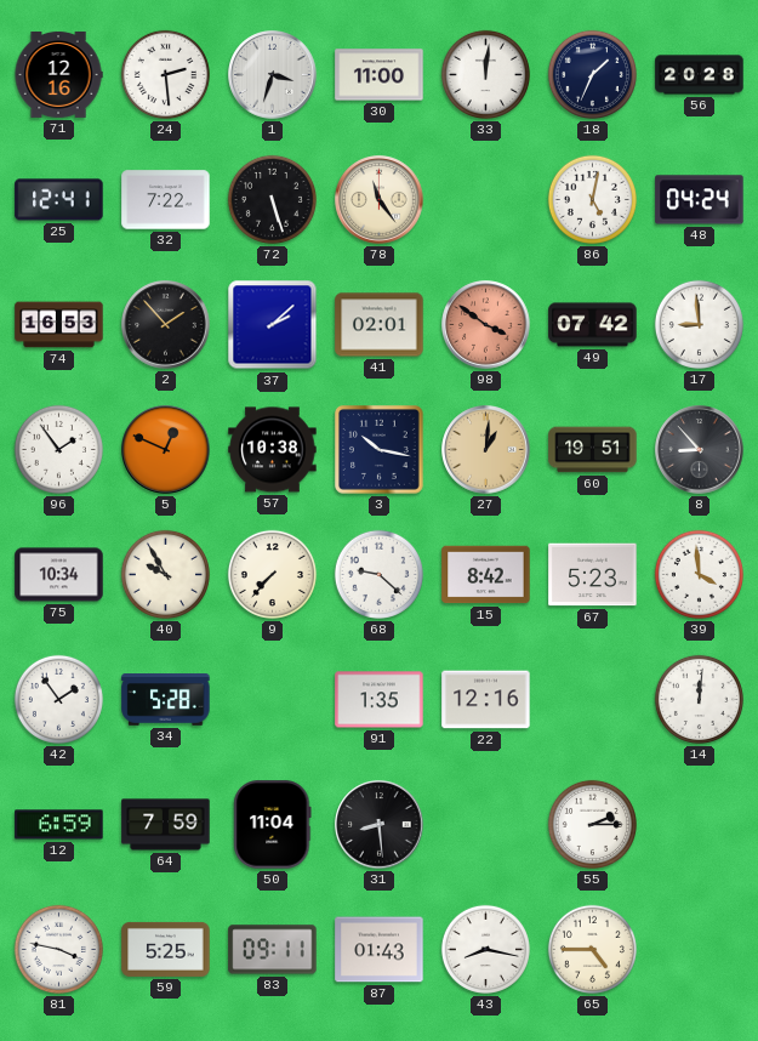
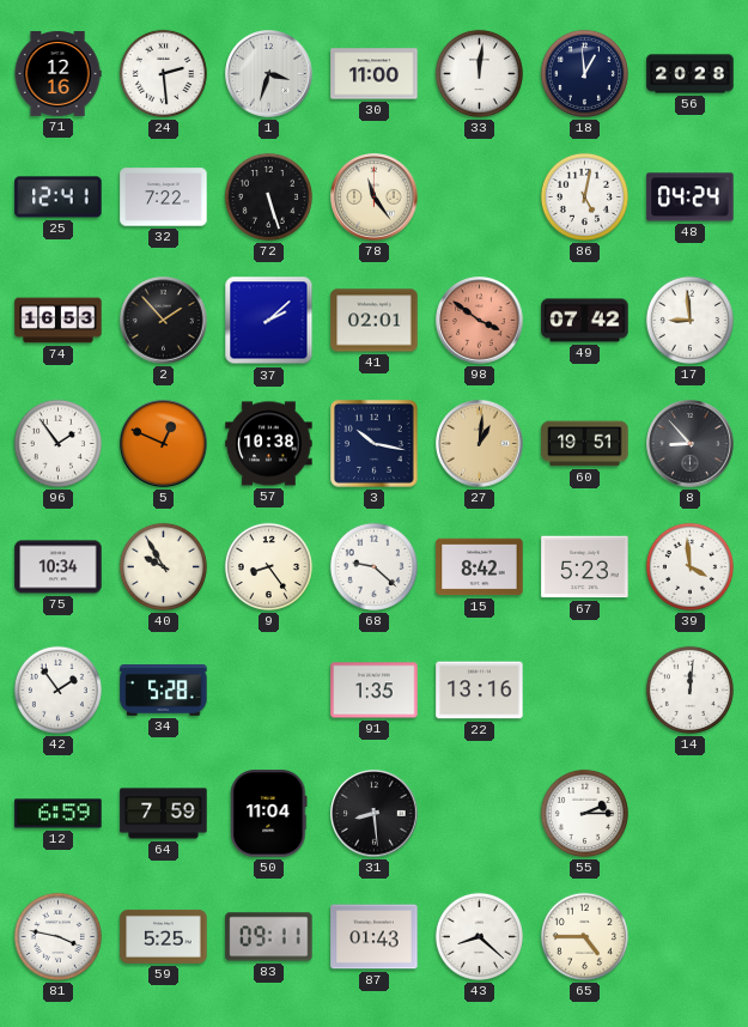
18: 1:34 -> 12:59
9: 7:37 -> 8:24
22: 12:16 -> 13:16
43: 8:17 -> 8:22
